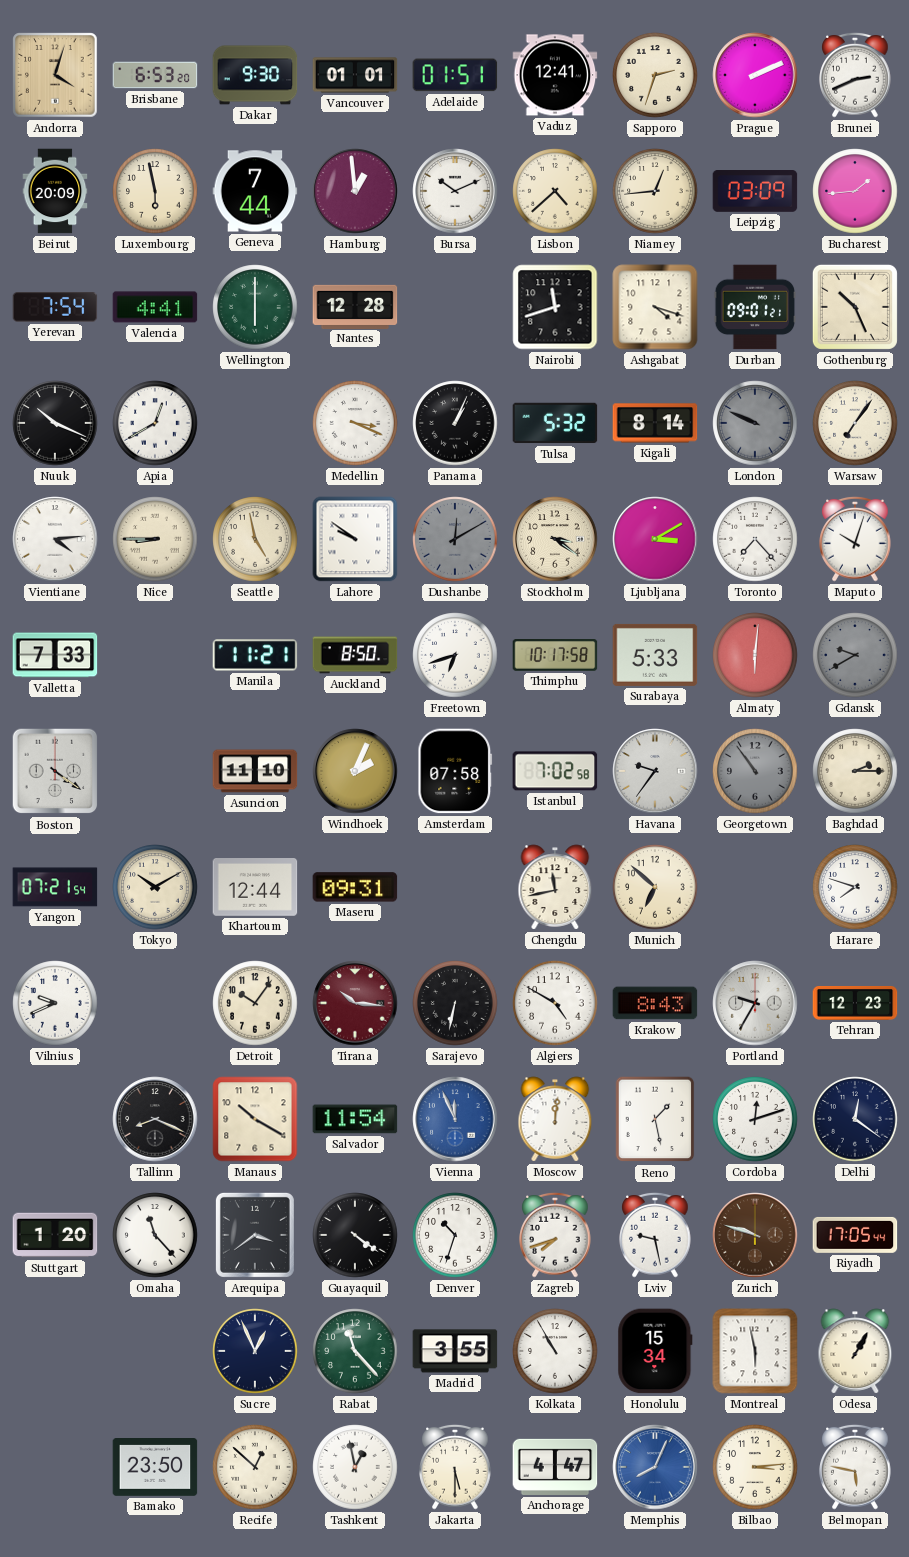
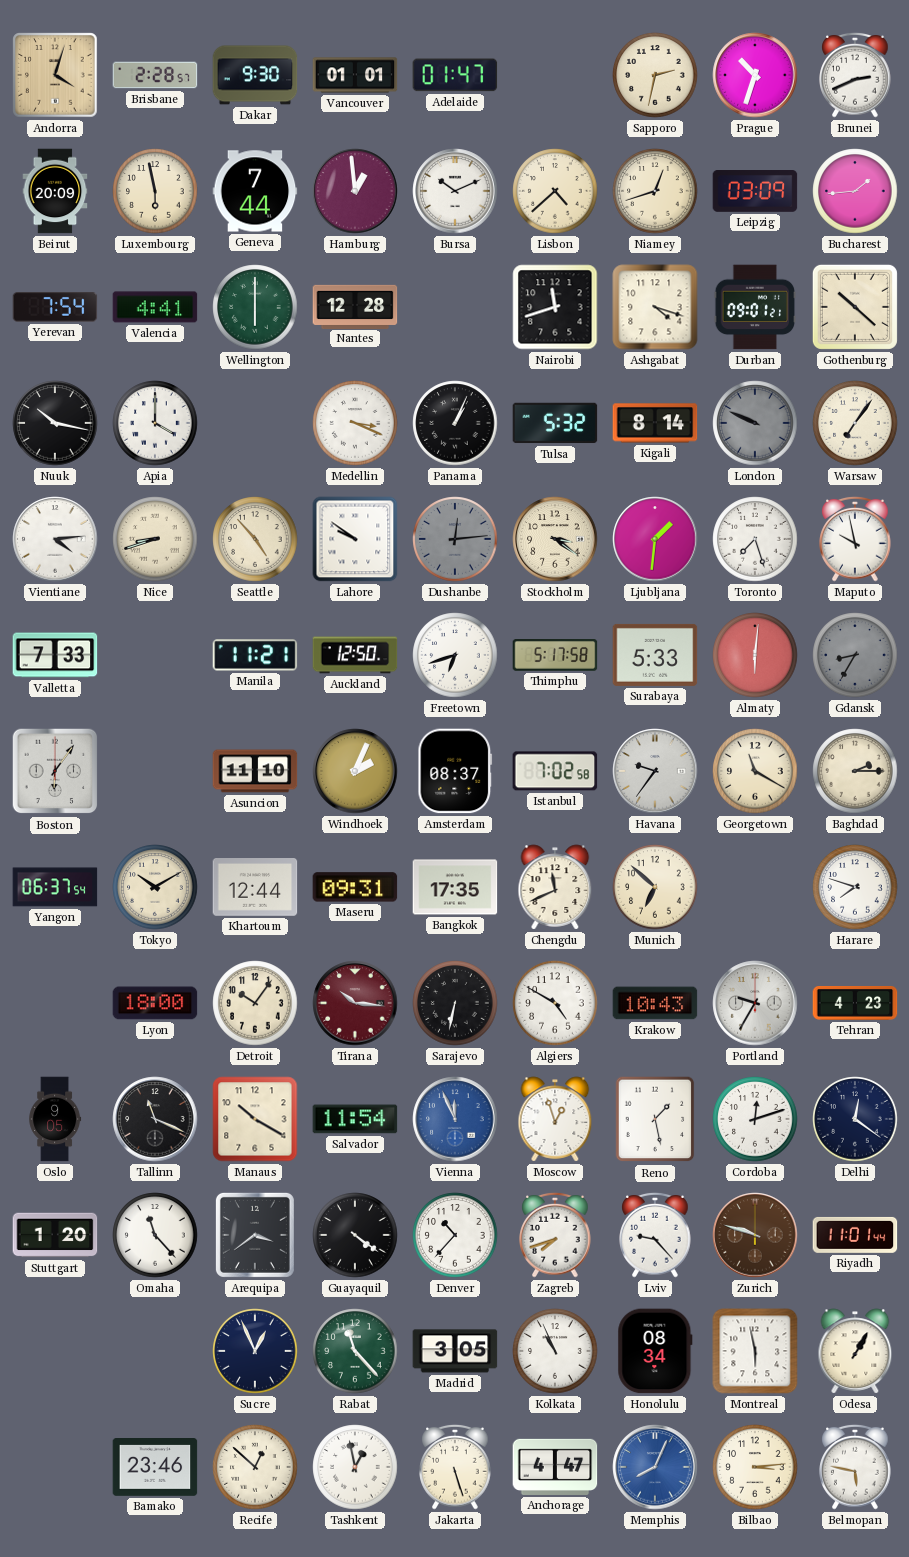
Brisbane: 6:53 -> 2:28
Adelaide: 01:51 -> 01:47
Vaduz: 12:41 -> none
Sapporo: 2:33 -> 2:32
Prague: 2:11 -> 10:33
Niamey: 12:44 -> 12:42
Gothenburg: 10:26 -> 10:22
Nuuk: 10:19 -> 10:17
Apia: 12:40 -> 4:00
Nice: 8:45 -> 8:42
Seattle: 4:58 -> 4:53
Dushanbe: 12:10 -> 12:14
Ljubljana: 3:10 -> 1:31
Toronto: 7:23 -> 7:27
Maputo: 10:03 -> 9:58
Auckland: 8:50 -> 12:50
Thimphu: 10:17 -> 5:17
Gdansk: 9:40 -> 8:35
Boston: 4:21 -> 6:06
Amsterdam: 07:58 -> 08:37
Georgetown: 10:54 -> 11:20
Georgetown dial: grey -> cream
Yangon: 07:21 -> 06:37
Bangkok: none -> 17:35
Chengdu: 11:43 -> 11:41
Vilnius: 9:41 -> none
Lyon: none -> 18:00
Krakow: 8:43 -> 10:43
Tehran: 12:23 -> 4:23
Oslo: none -> 9:05
Tallinn: 8:19 -> 11:19
Moscow: 12:01 -> 12:57
Denver: 10:33 -> 10:37
Lviv: 9:28 -> 9:23
Riyadh: 17:05 -> 11:01
Madrid: 3:55 -> 3:05
Kolkata: 10:55 -> 10:56
Honolulu: 15:34 -> 08:34
Bamako: 23:50 -> 23:46
Jakarta: 5:30 -> 5:27
